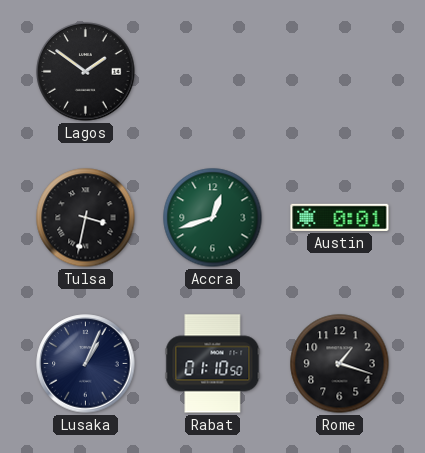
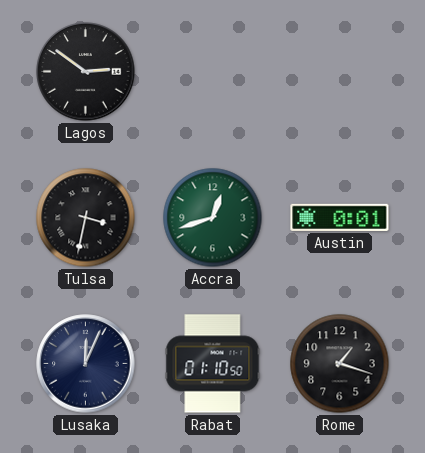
Lagos: 1:51 -> 2:51
Lusaka: 1:04 -> 12:04
